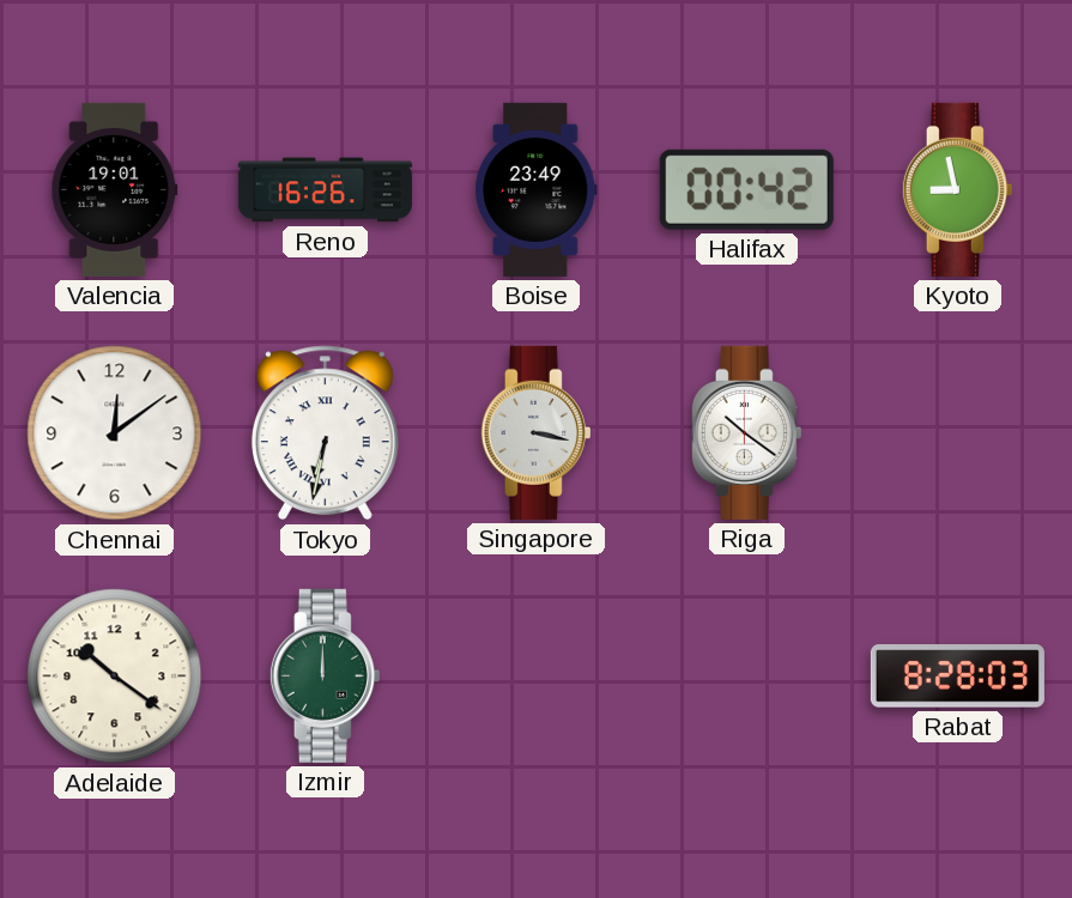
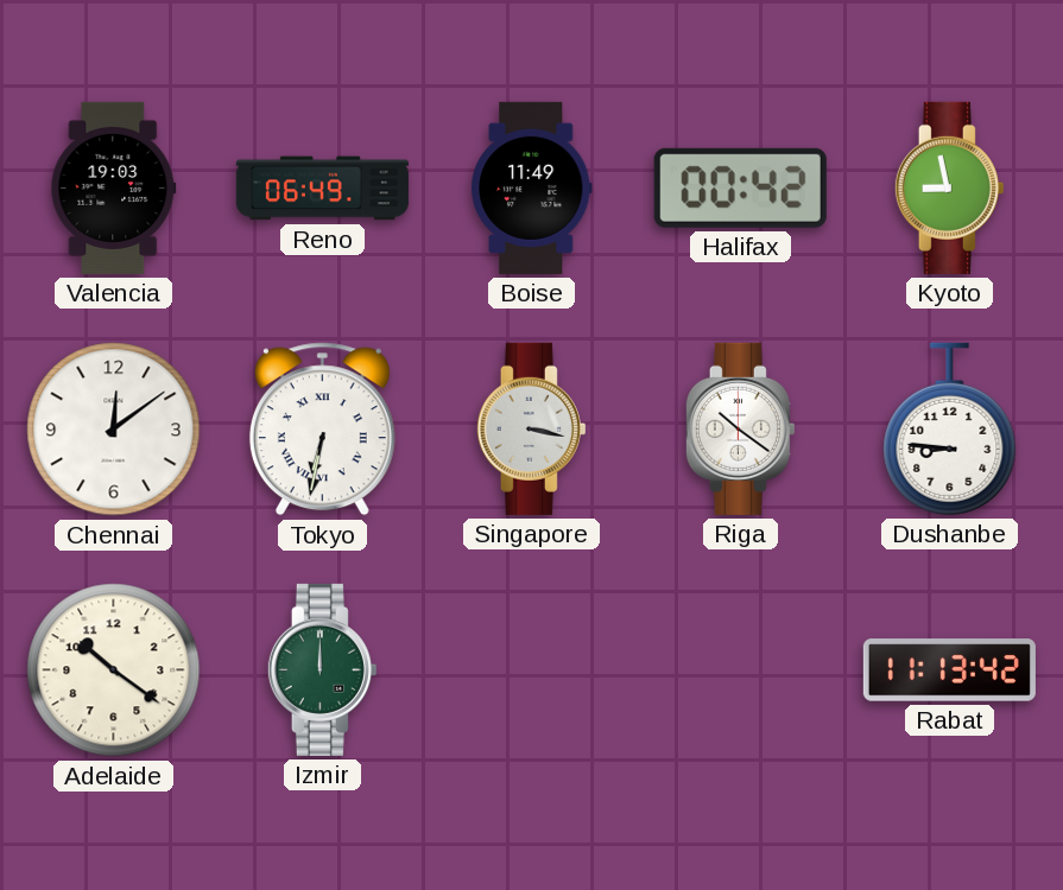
Valencia: 19:01 -> 19:03
Reno: 16:26 -> 06:49
Boise: 23:49 -> 11:49
Dushanbe: none -> 8:46
Rabat: 8:28 -> 11:13
